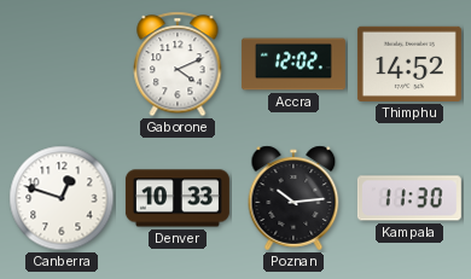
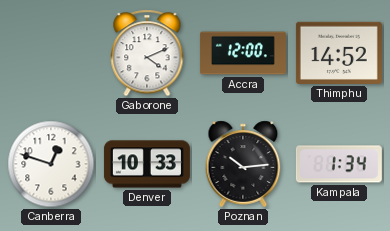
Accra: 12:02 -> 12:00
Kampala: 11:30 -> 1:34
